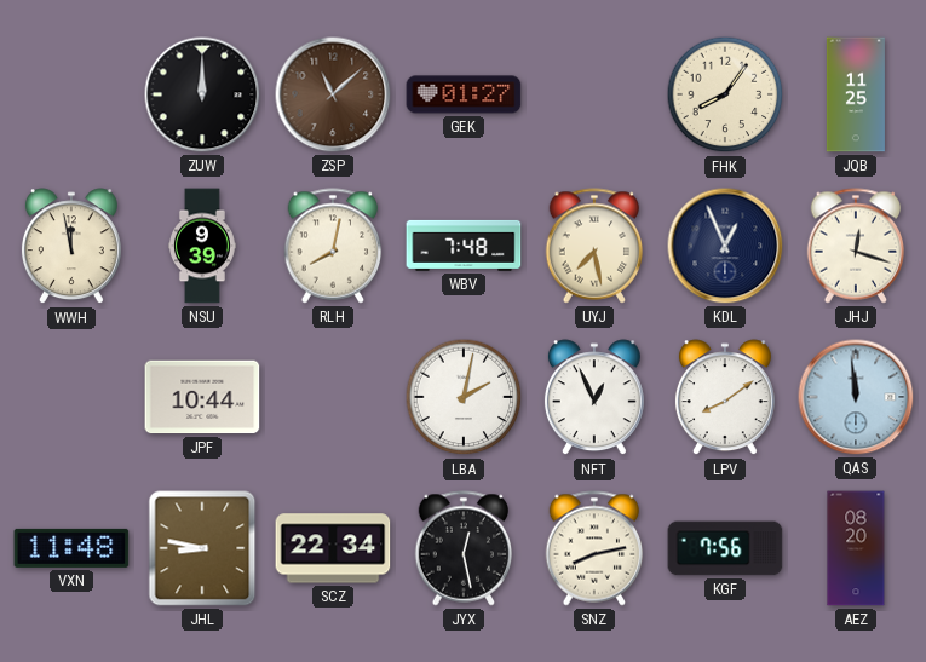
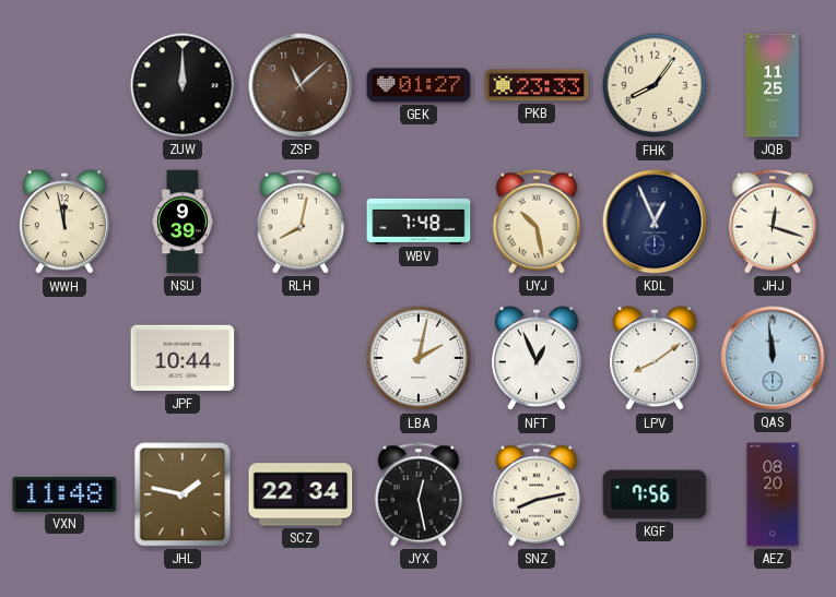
PKB: none -> 23:33
UYJ: 7:28 -> 10:28
JHL: 8:47 -> 1:47
